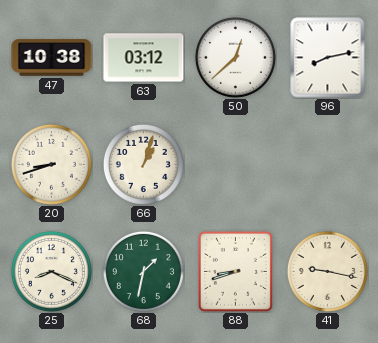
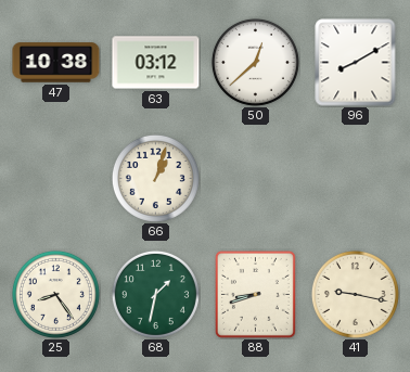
96: 8:13 -> 8:10
20: 8:42 -> none
25: 8:19 -> 8:24
